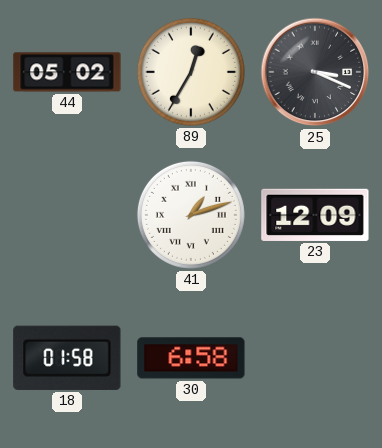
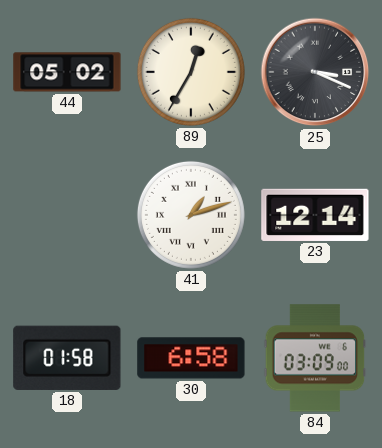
23: 12:09 -> 12:14
84: none -> 03:09
